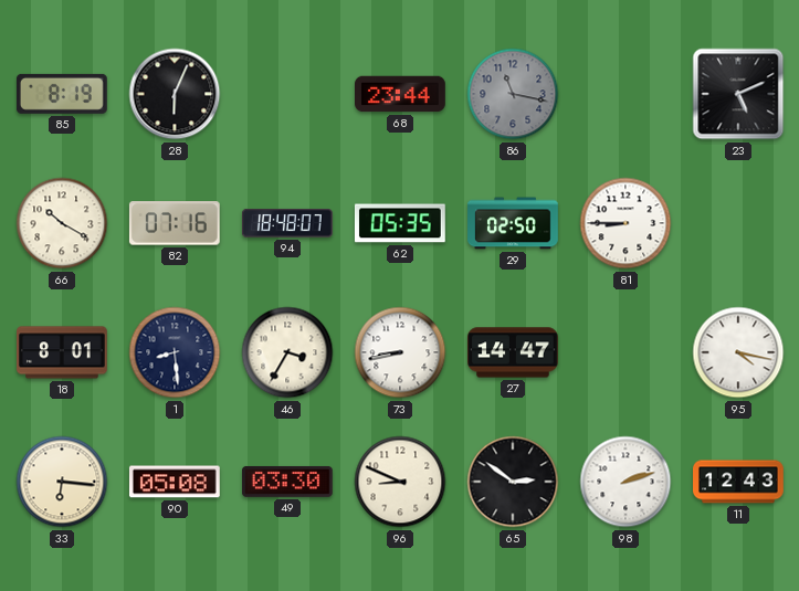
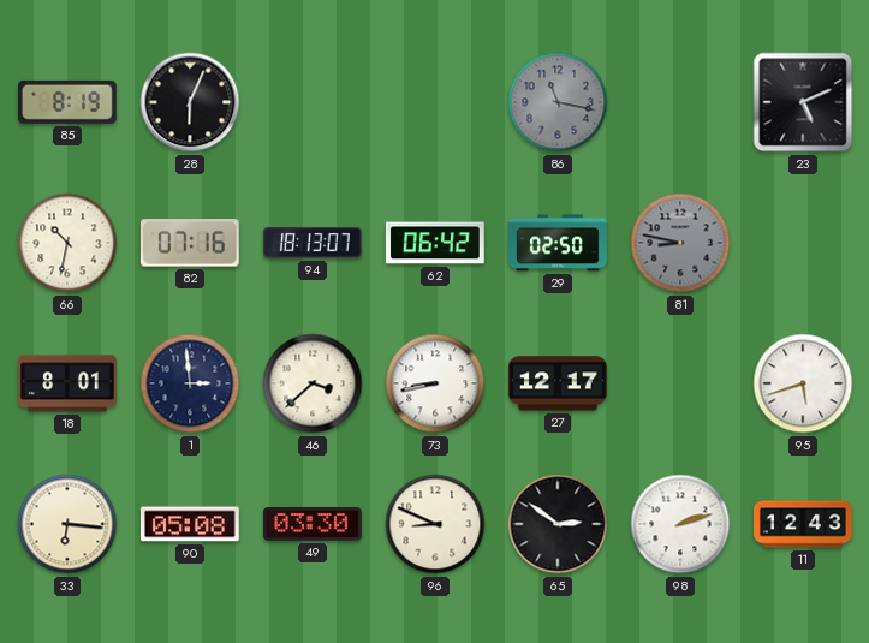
68: 23:44 -> none
66: 10:20 -> 10:32
94: 18:48 -> 18:13
62: 05:35 -> 06:42
81: 8:45 -> 8:47
81 dial: white -> grey
1: 8:29 -> 2:59
46: 3:35 -> 3:38
27: 14:47 -> 12:17
95: 4:17 -> 5:42
